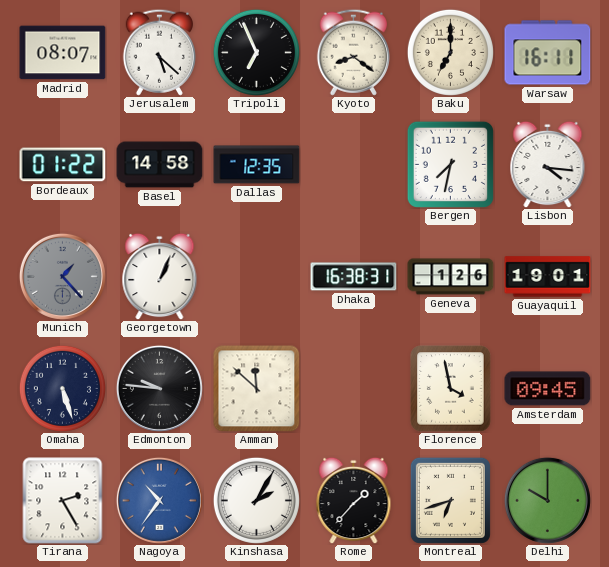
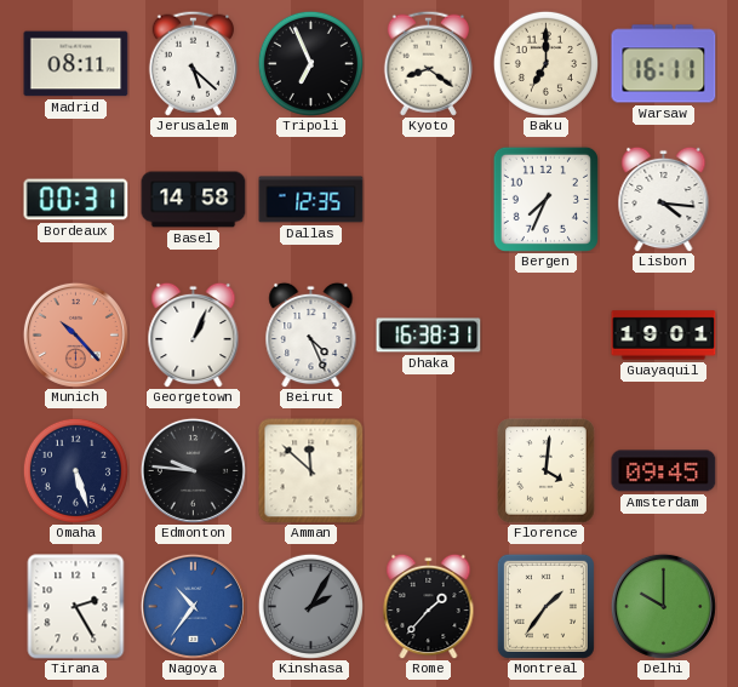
Madrid: 08:07 -> 08:11
Bordeaux: 01:22 -> 00:31
Bergen: 7:32 -> 7:34
Munich: 1:23 -> 10:23
Munich dial: grey -> salmon
Beirut: none -> 4:26
Geneva: 1:26 -> none
Florence: 3:58 -> 4:01
Kinshasa dial: white -> grey
Montreal: 6:42 -> 1:36
